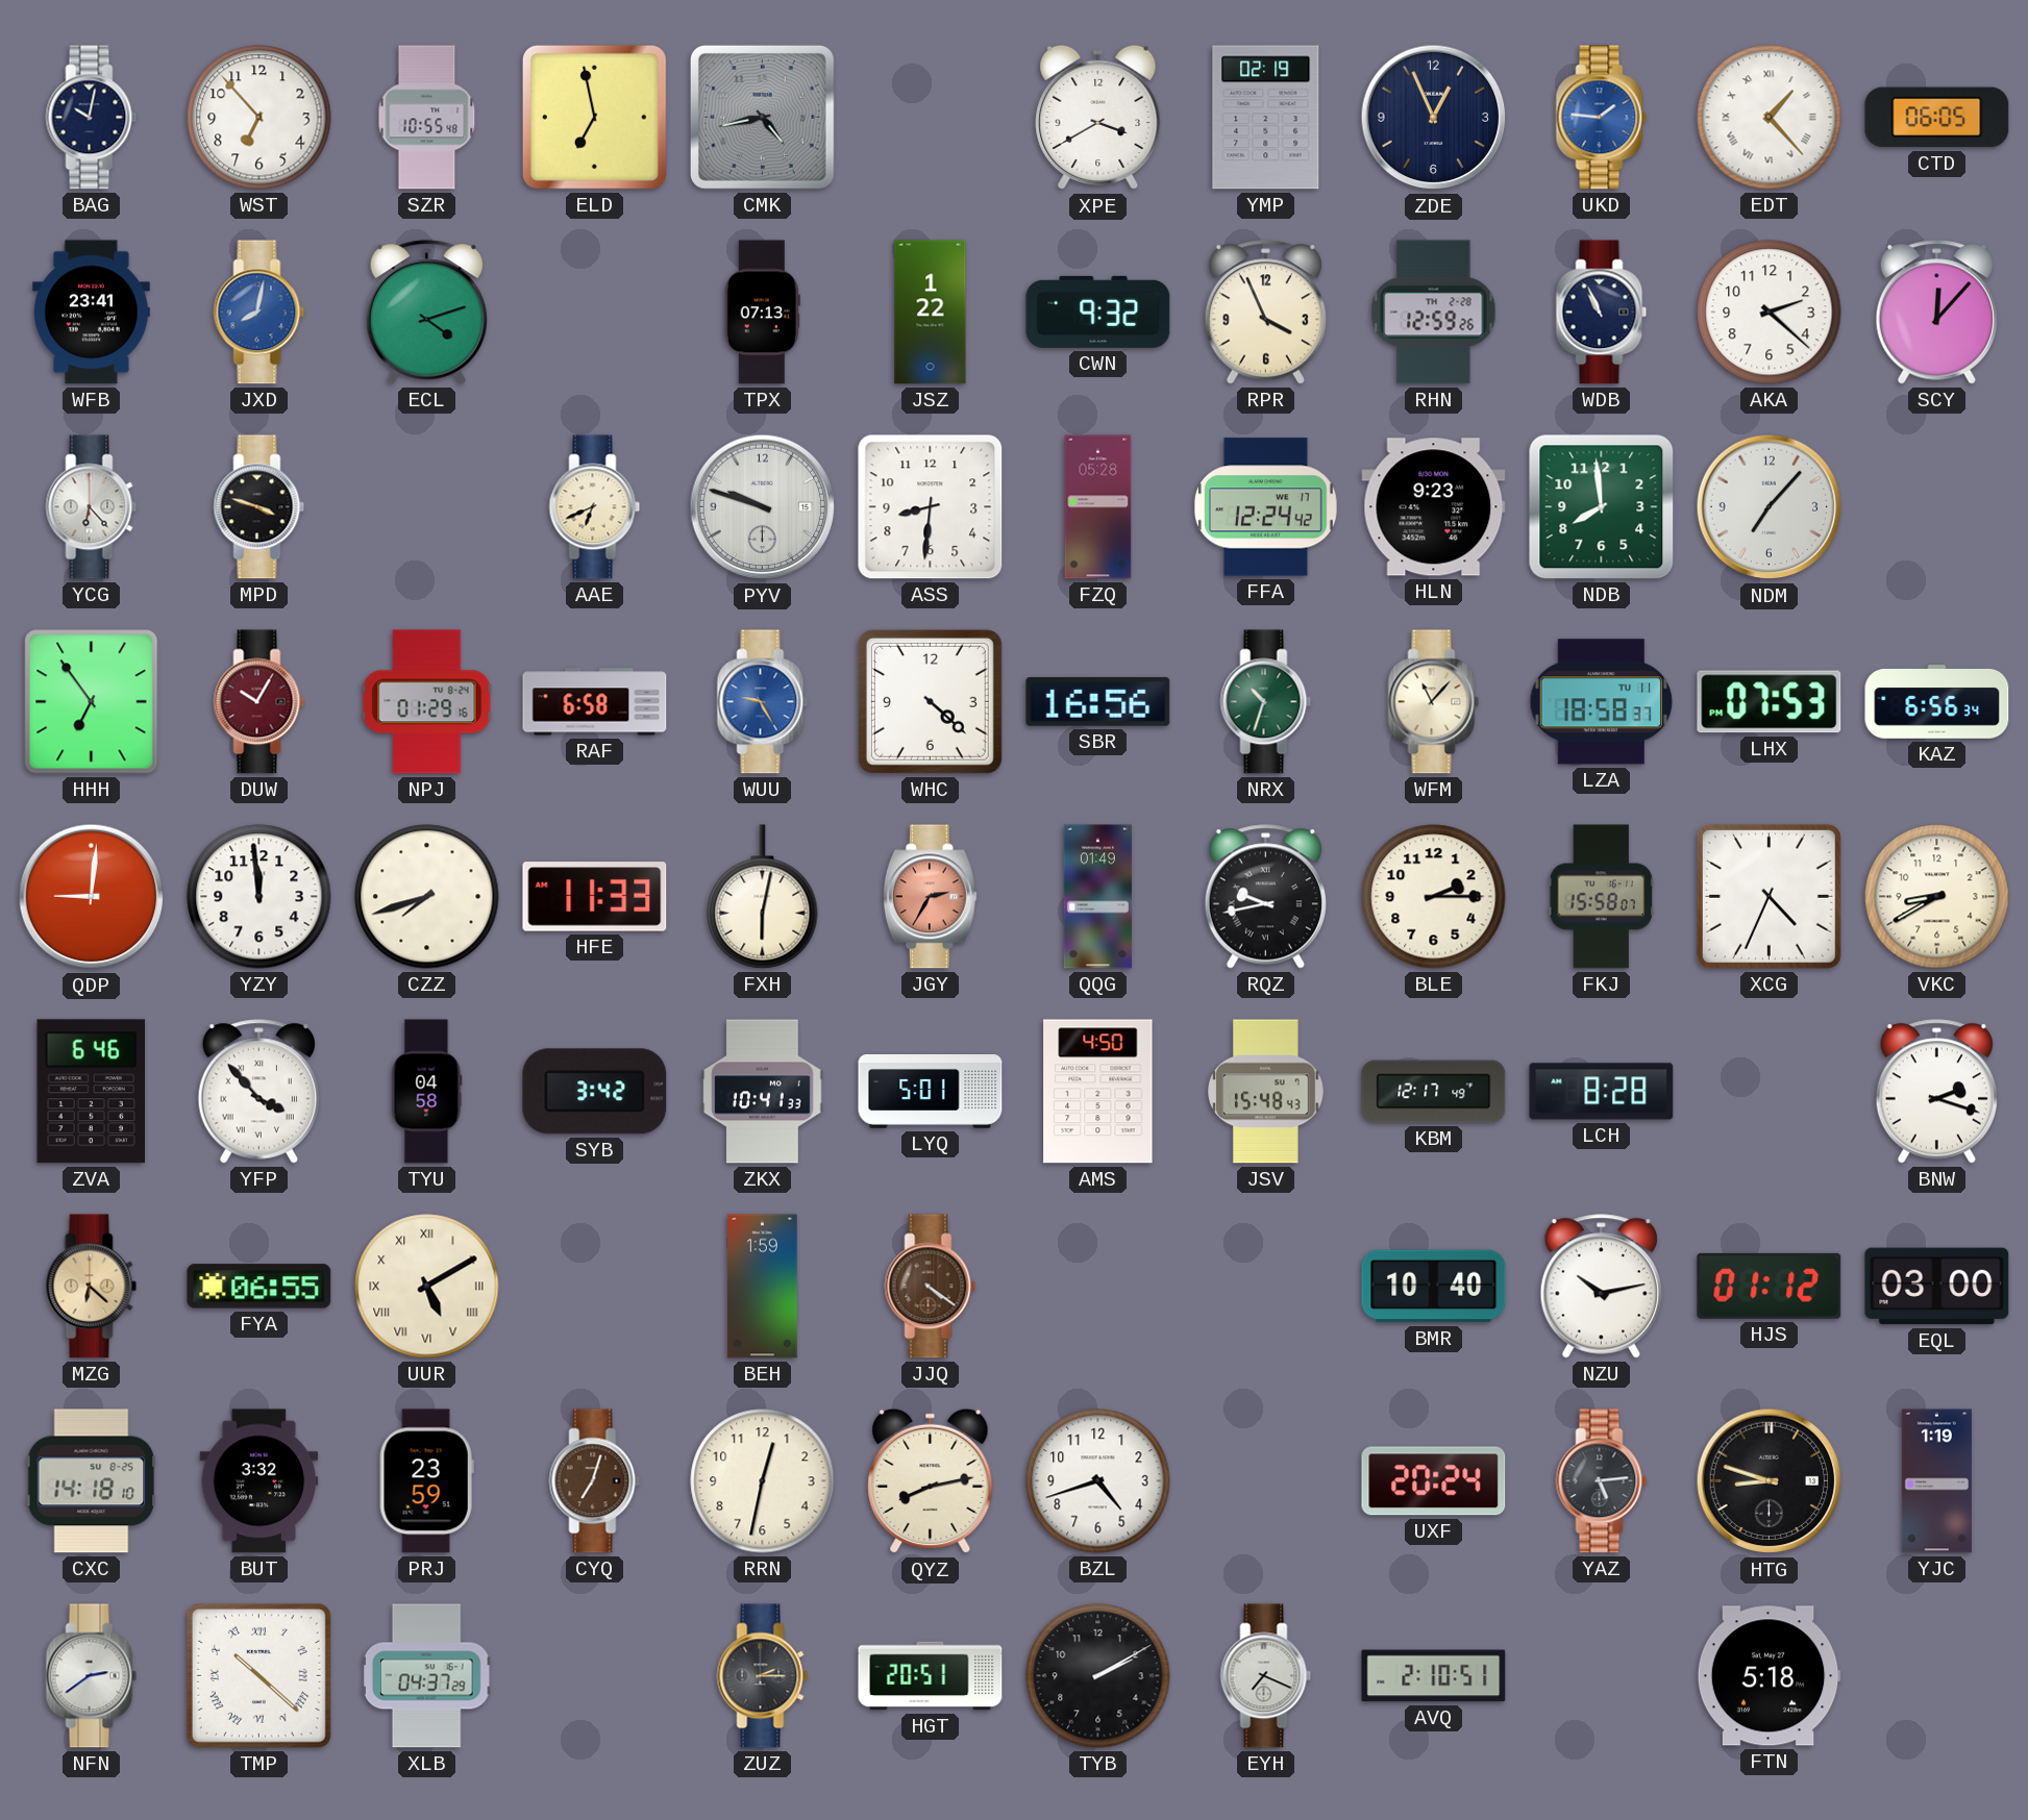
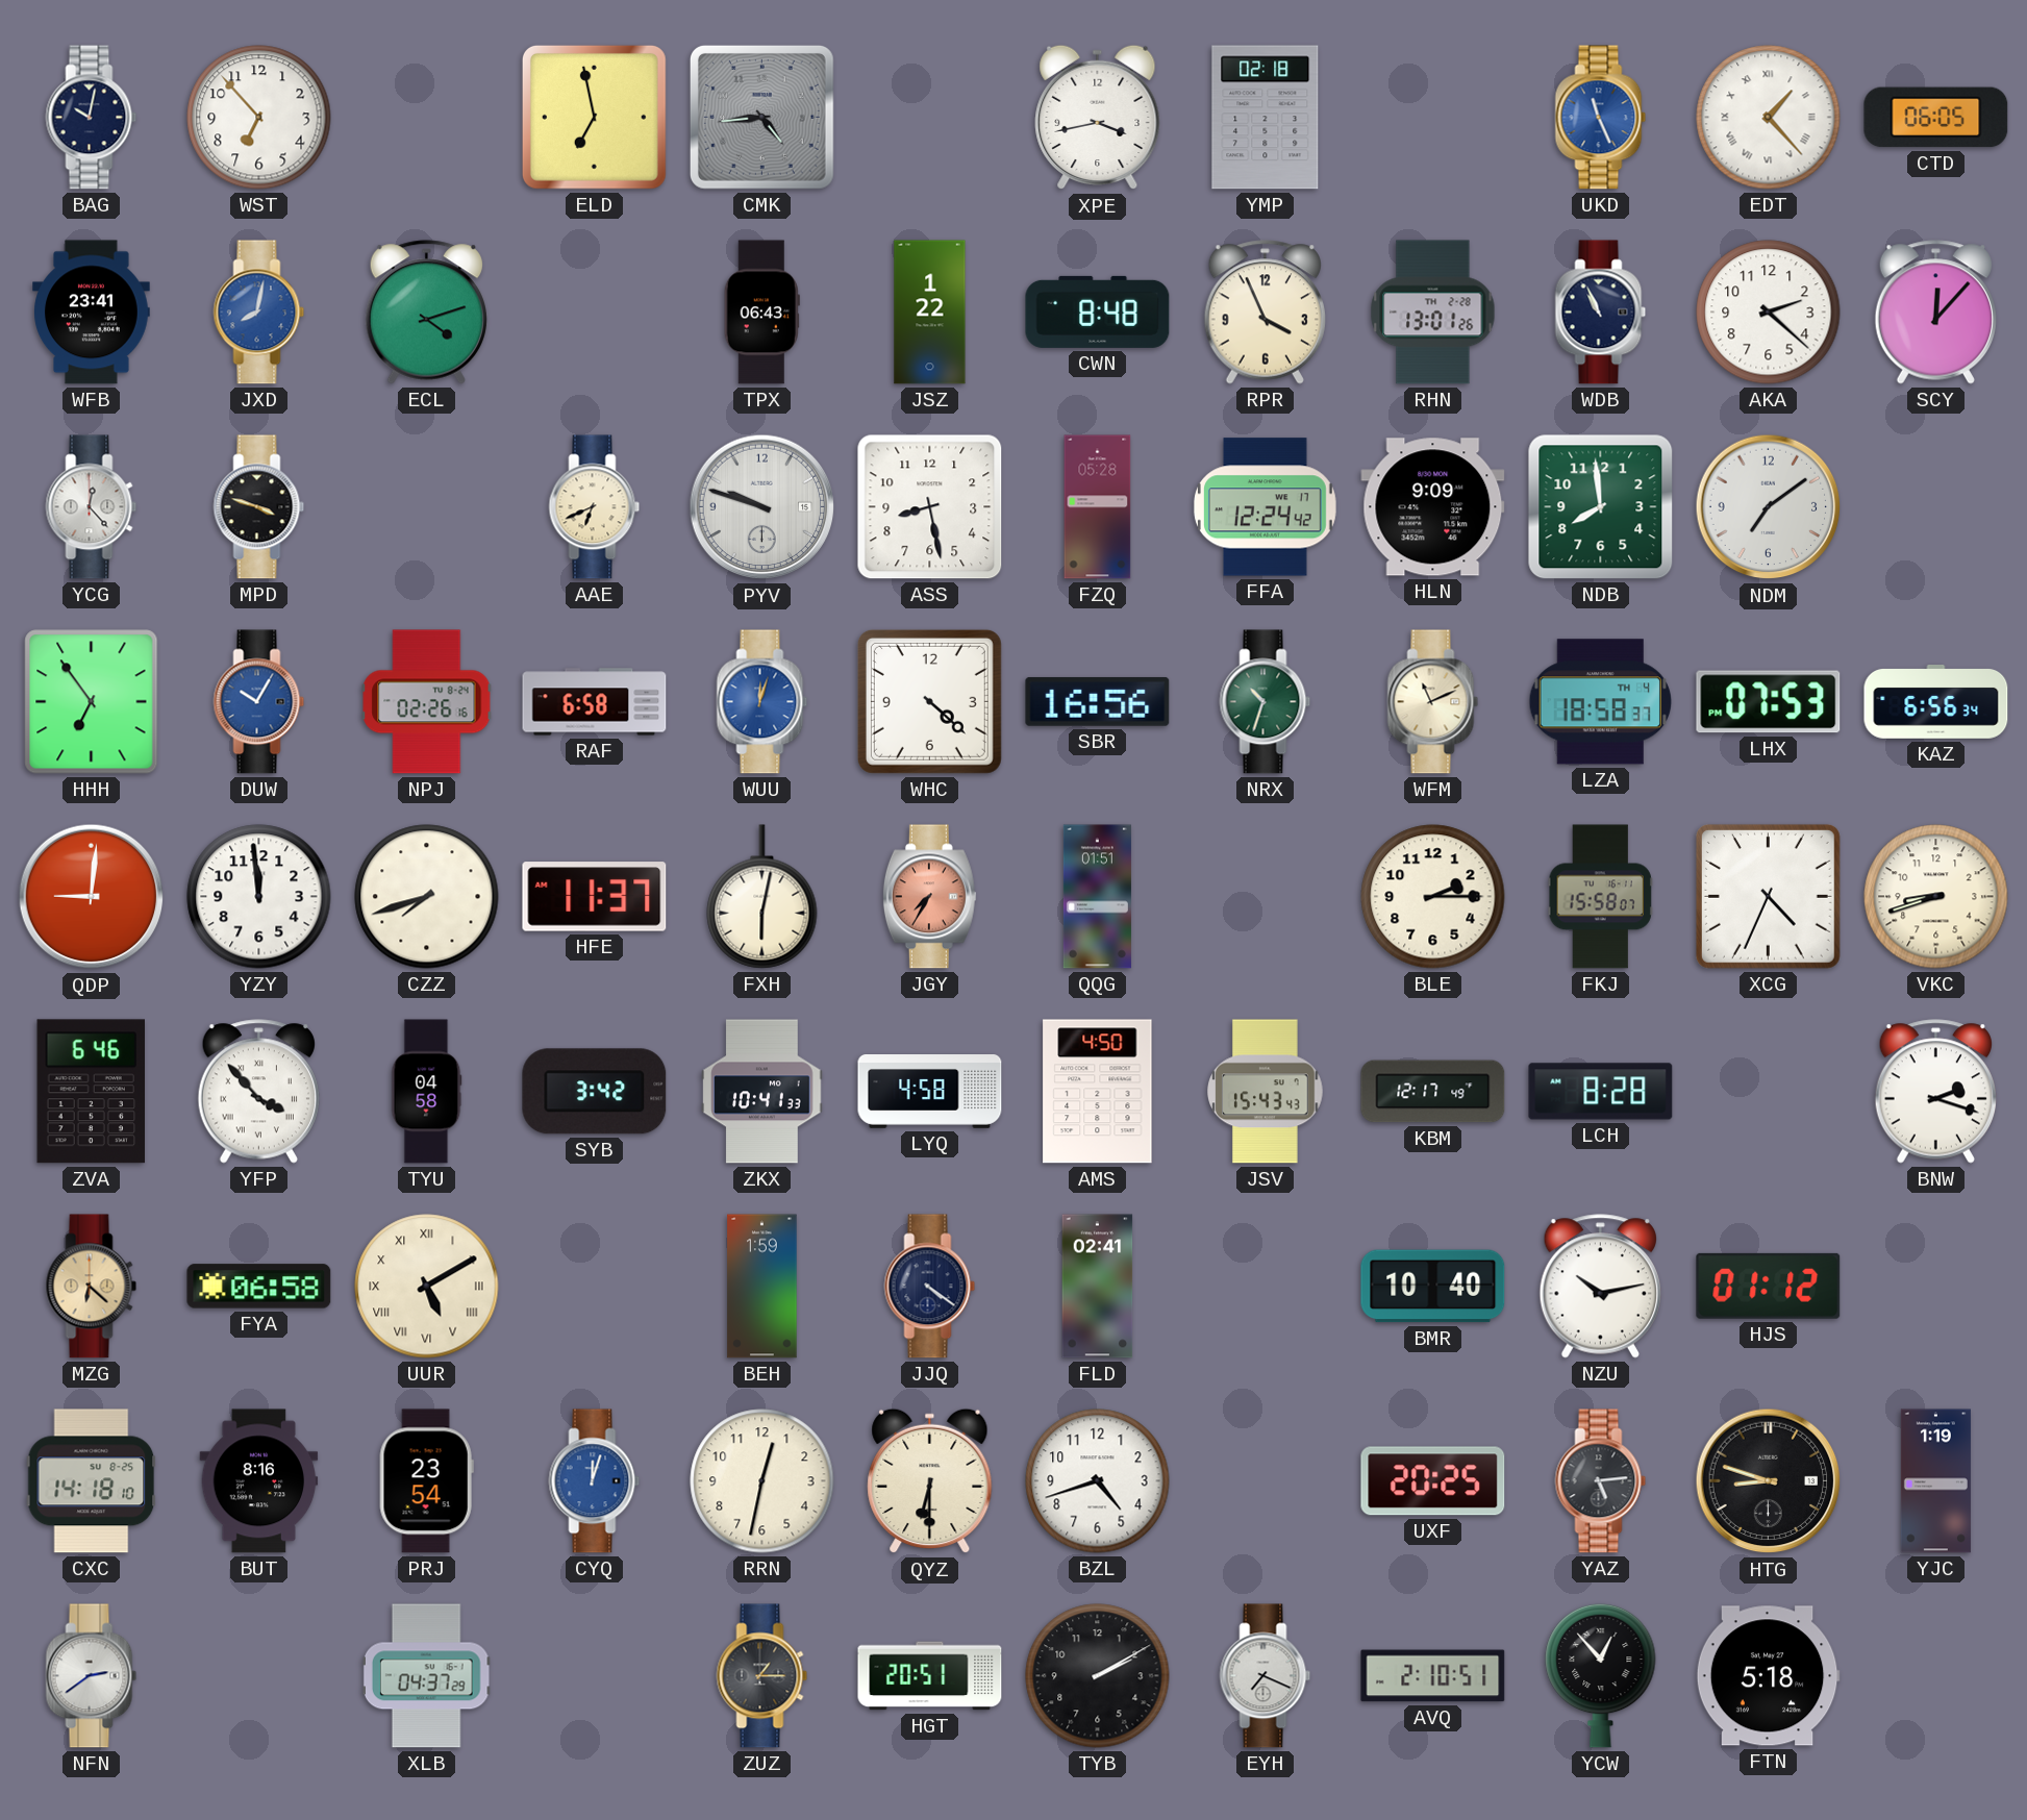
SZR: 10:55 -> none
CMK: 4:43 -> 4:44
XPE: 3:40 -> 3:43
YMP: 02:19 -> 02:18
ZDE: 12:56 -> none
UKD: 1:46 -> 11:26
TPX: 07:13 -> 06:43
CWN: 9:32 -> 8:48
RHN: 12:59 -> 13:01
YCG: 6:23 -> 12:23
ASS: 8:31 -> 8:28
HLN: 9:23 -> 9:09
NDM: 7:07 -> 7:09
DUW dial: burgundy -> blue
NPJ: 01:29 -> 02:26
WUU: 9:25 -> 12:03
WFM: 11:07 -> 11:11
LZA date: TU 11 -> TH 4
HFE: 11:33 -> 11:37
JGY: 2:35 -> 7:35
QQG: 01:49 -> 01:51
RQZ: 9:43 -> none
VKC: 8:40 -> 8:42
LYQ: 5:01 -> 4:58
JSV: 15:48 -> 15:43
FYA: 06:55 -> 06:58
JJQ dial: brown -> navy
FLD: none -> 02:41
EQL: 03:00 -> none
BUT: 3:32 -> 8:16
PRJ: 23:59 -> 23:54
CYQ: 7:03 -> 12:03
CYQ dial: brown -> blue
QYZ: 8:13 -> 6:30
UXF: 20:24 -> 20:25
TMP: 10:22 -> none
ZUZ: 2:15 -> 1:15
YCW: none -> 12:53
